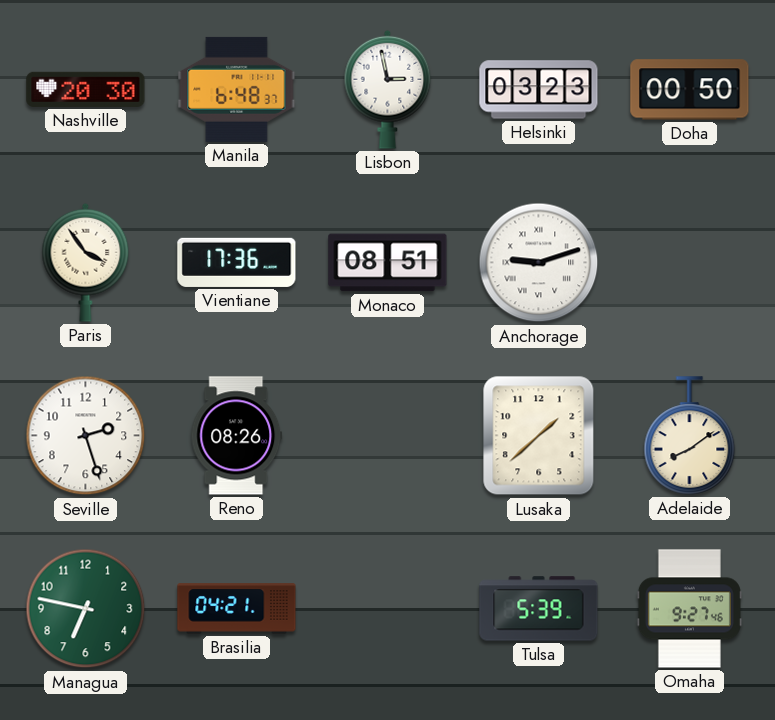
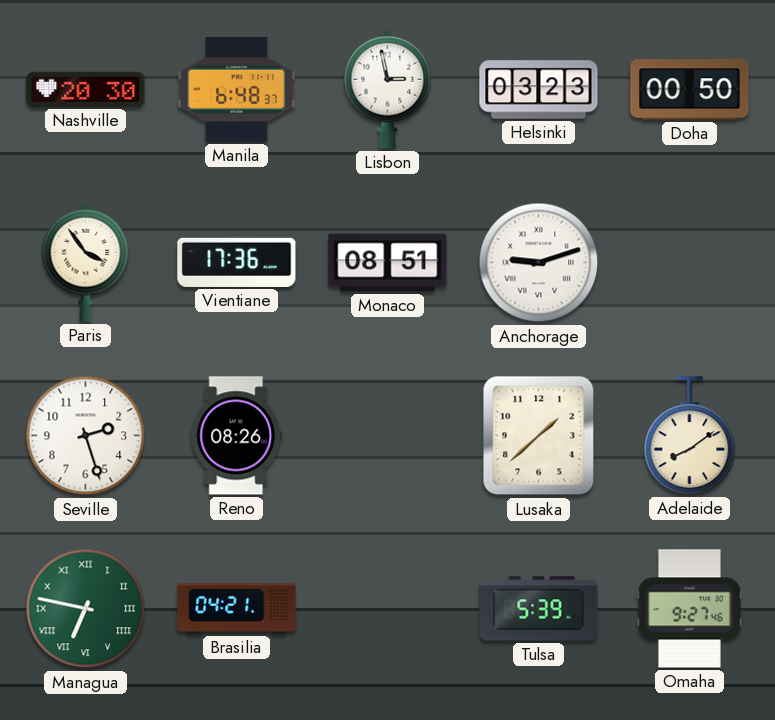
Managua numerals: Arabic -> Roman
